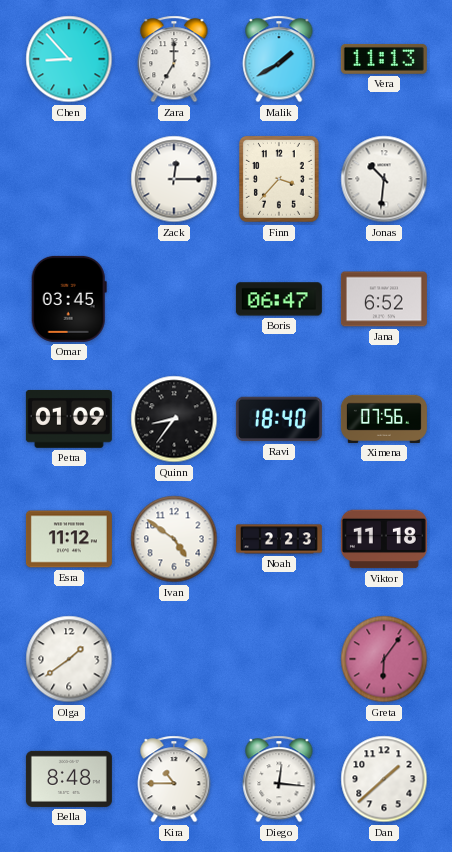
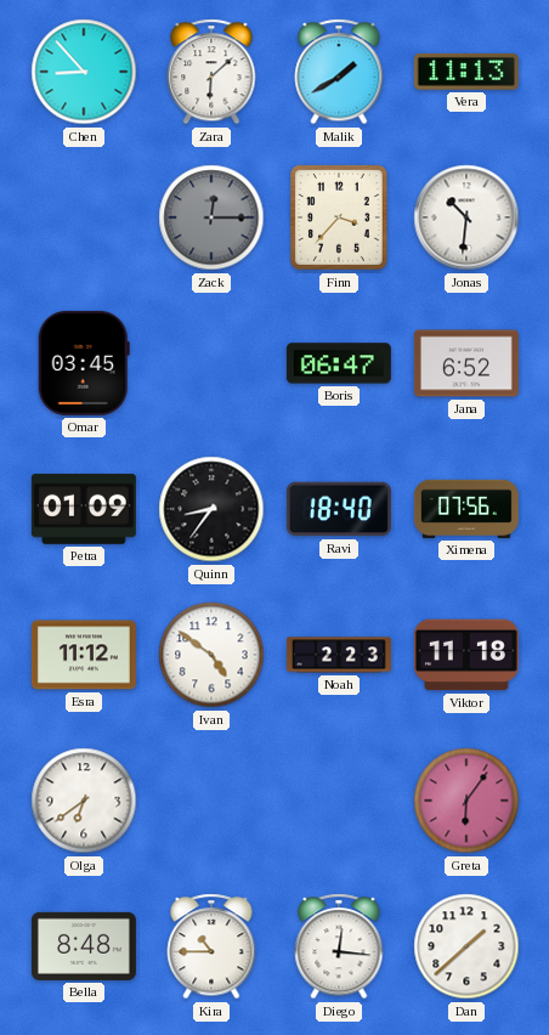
Zara: 7:00 -> 6:08
Zack dial: white -> grey
Olga: 1:39 -> 6:39
